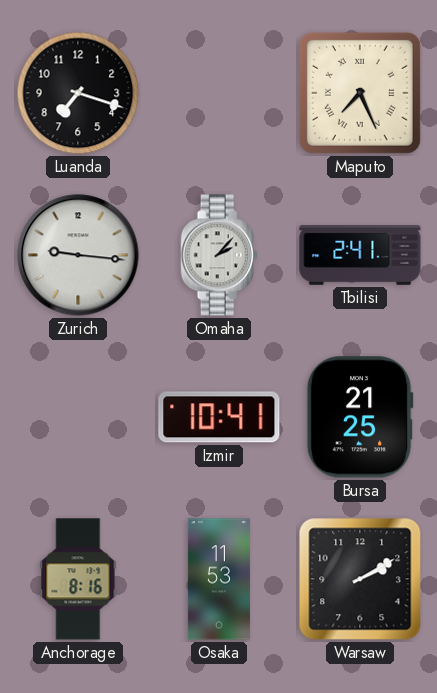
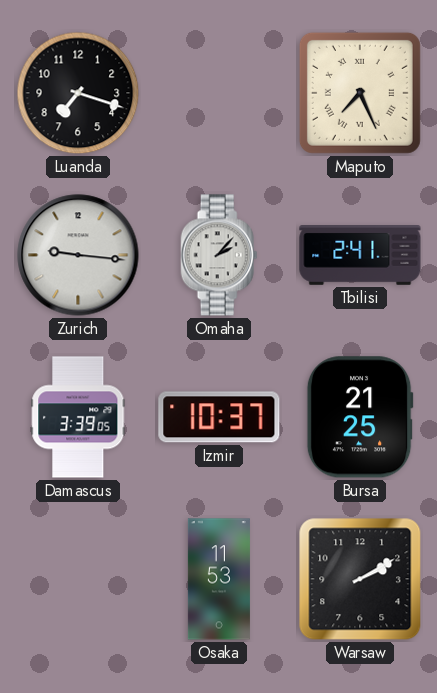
Damascus: none -> 3:39
Izmir: 10:41 -> 10:37
Anchorage: 8:16 -> none
